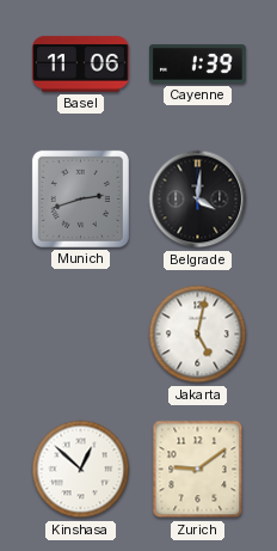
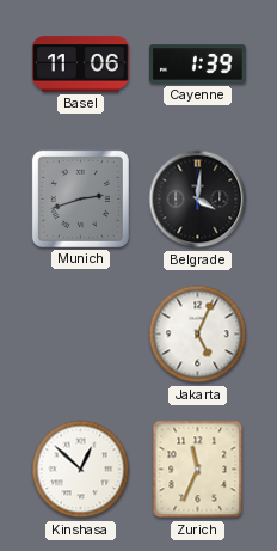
Jakarta: 5:02 -> 5:04
Zurich: 9:09 -> 11:34
